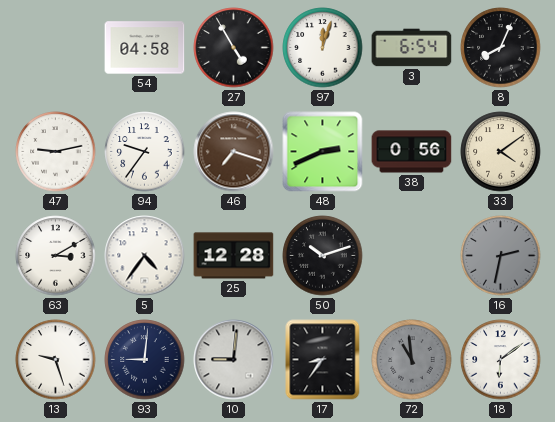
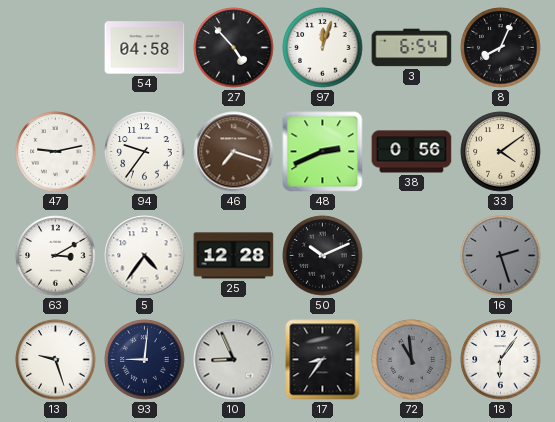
27: 4:55 -> 4:53
50: 10:12 -> 10:11
16: 2:32 -> 2:27
10: 9:01 -> 8:56
18: 6:09 -> 6:06
